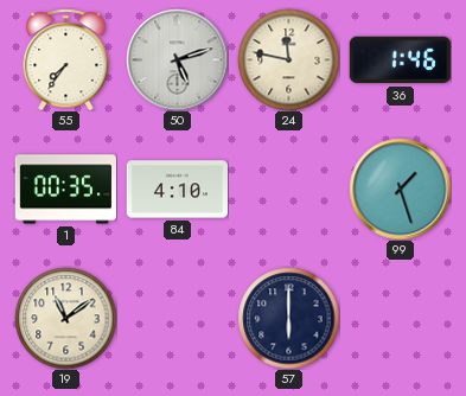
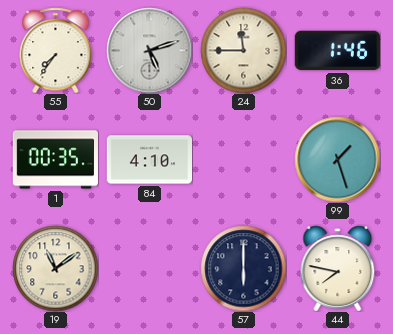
24: 11:47 -> 11:45
44: none -> 7:47
